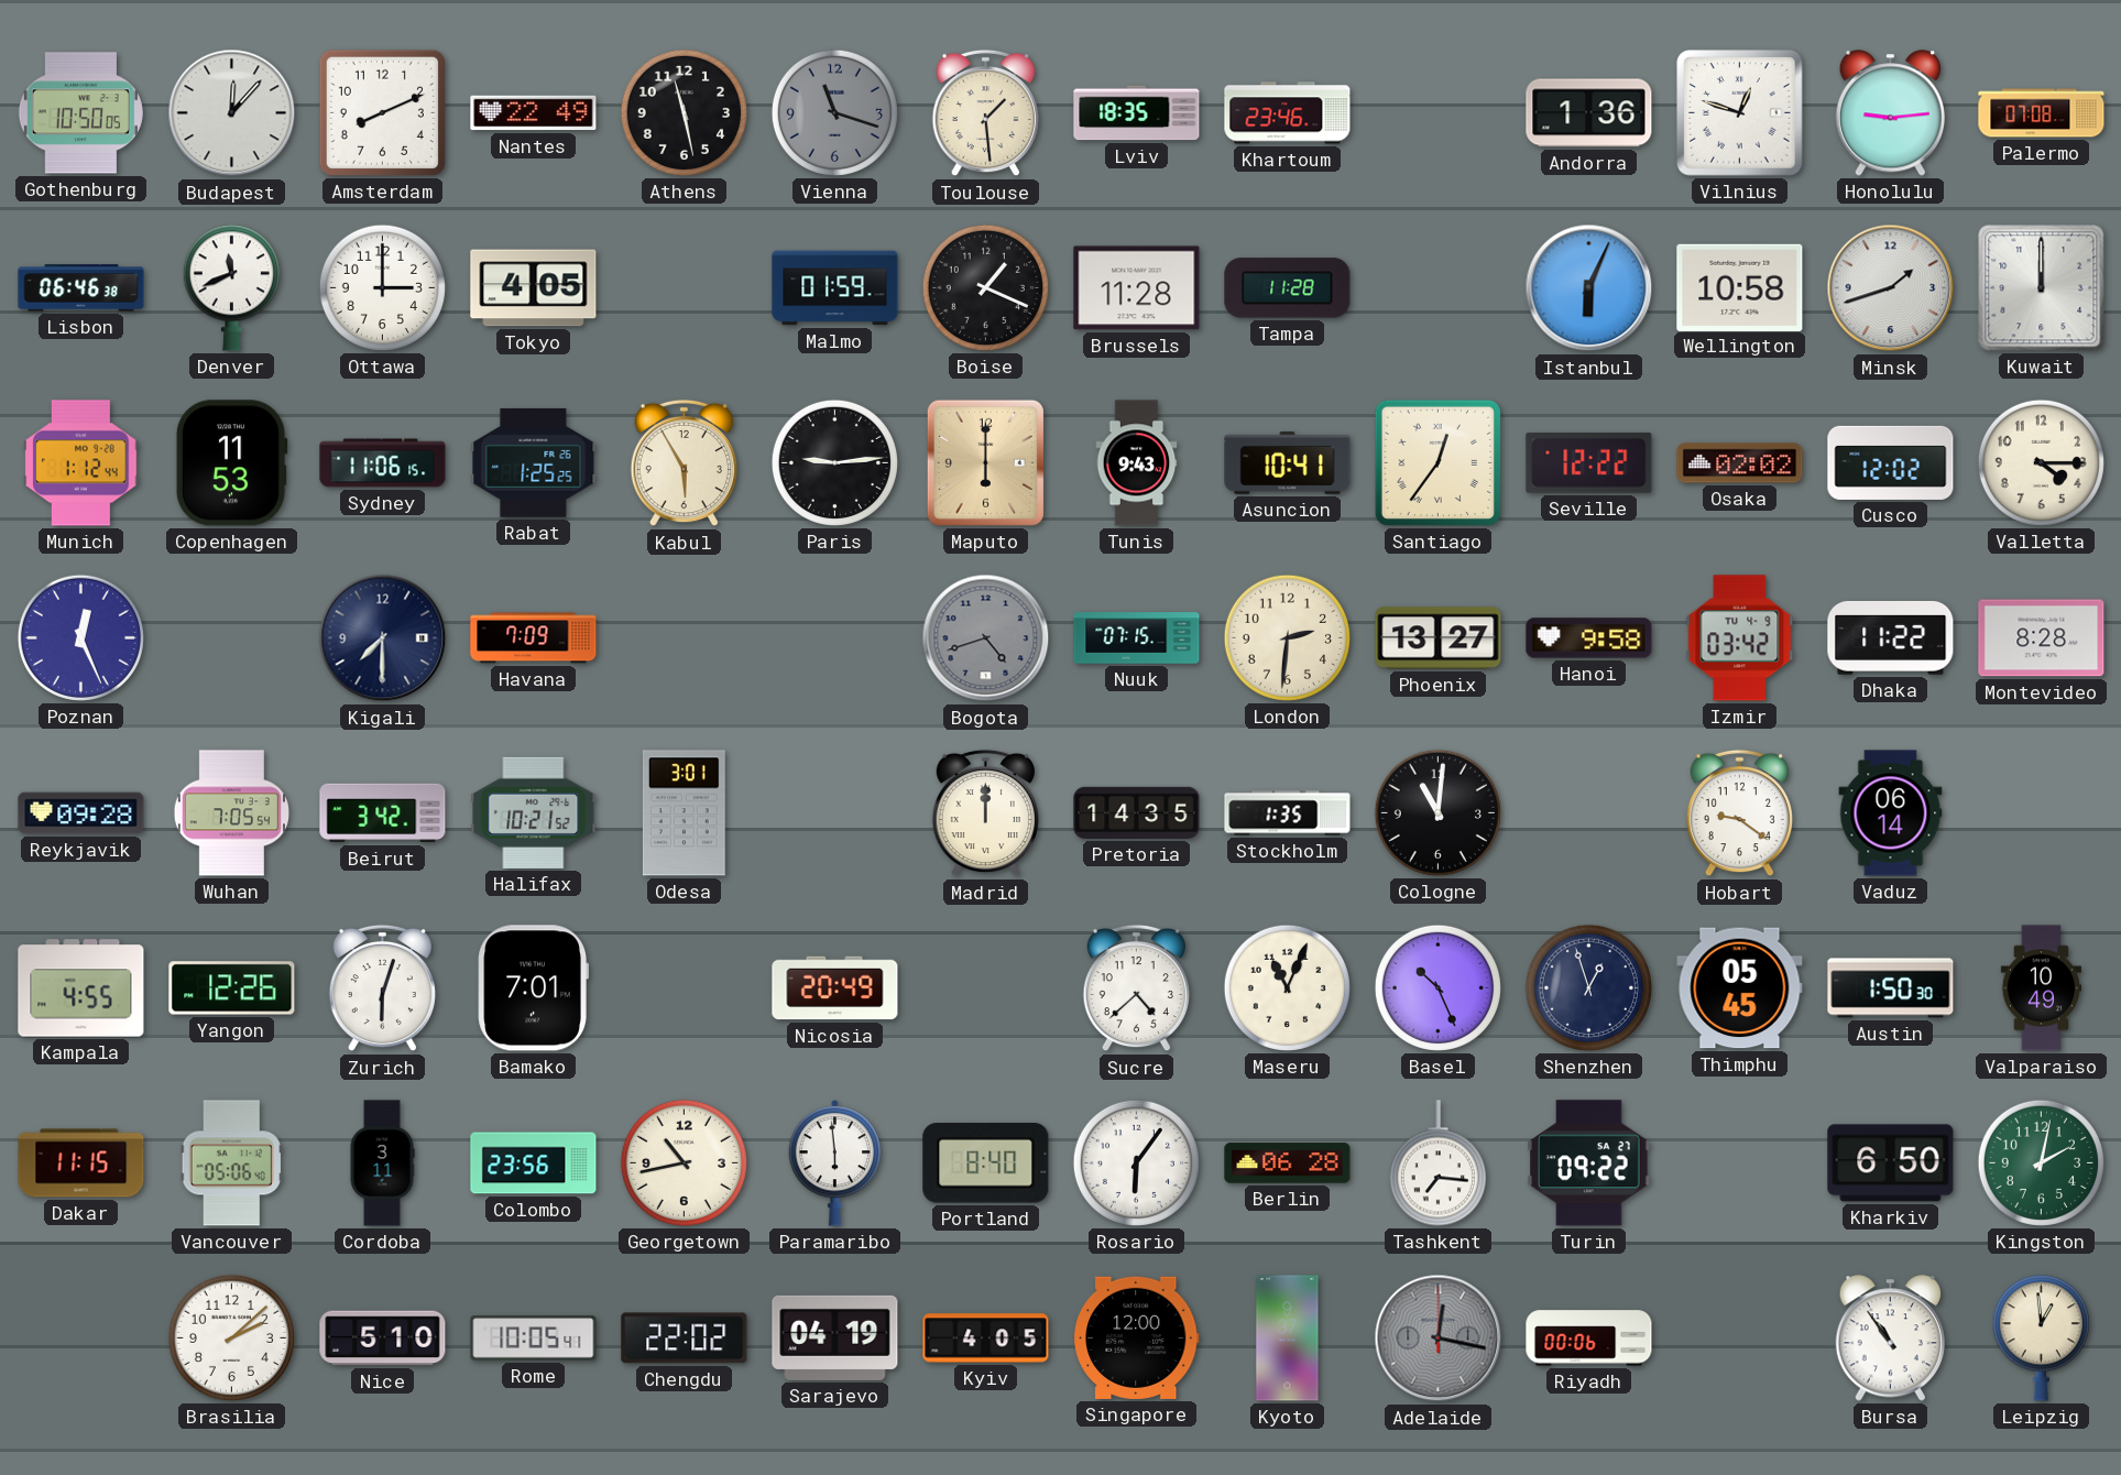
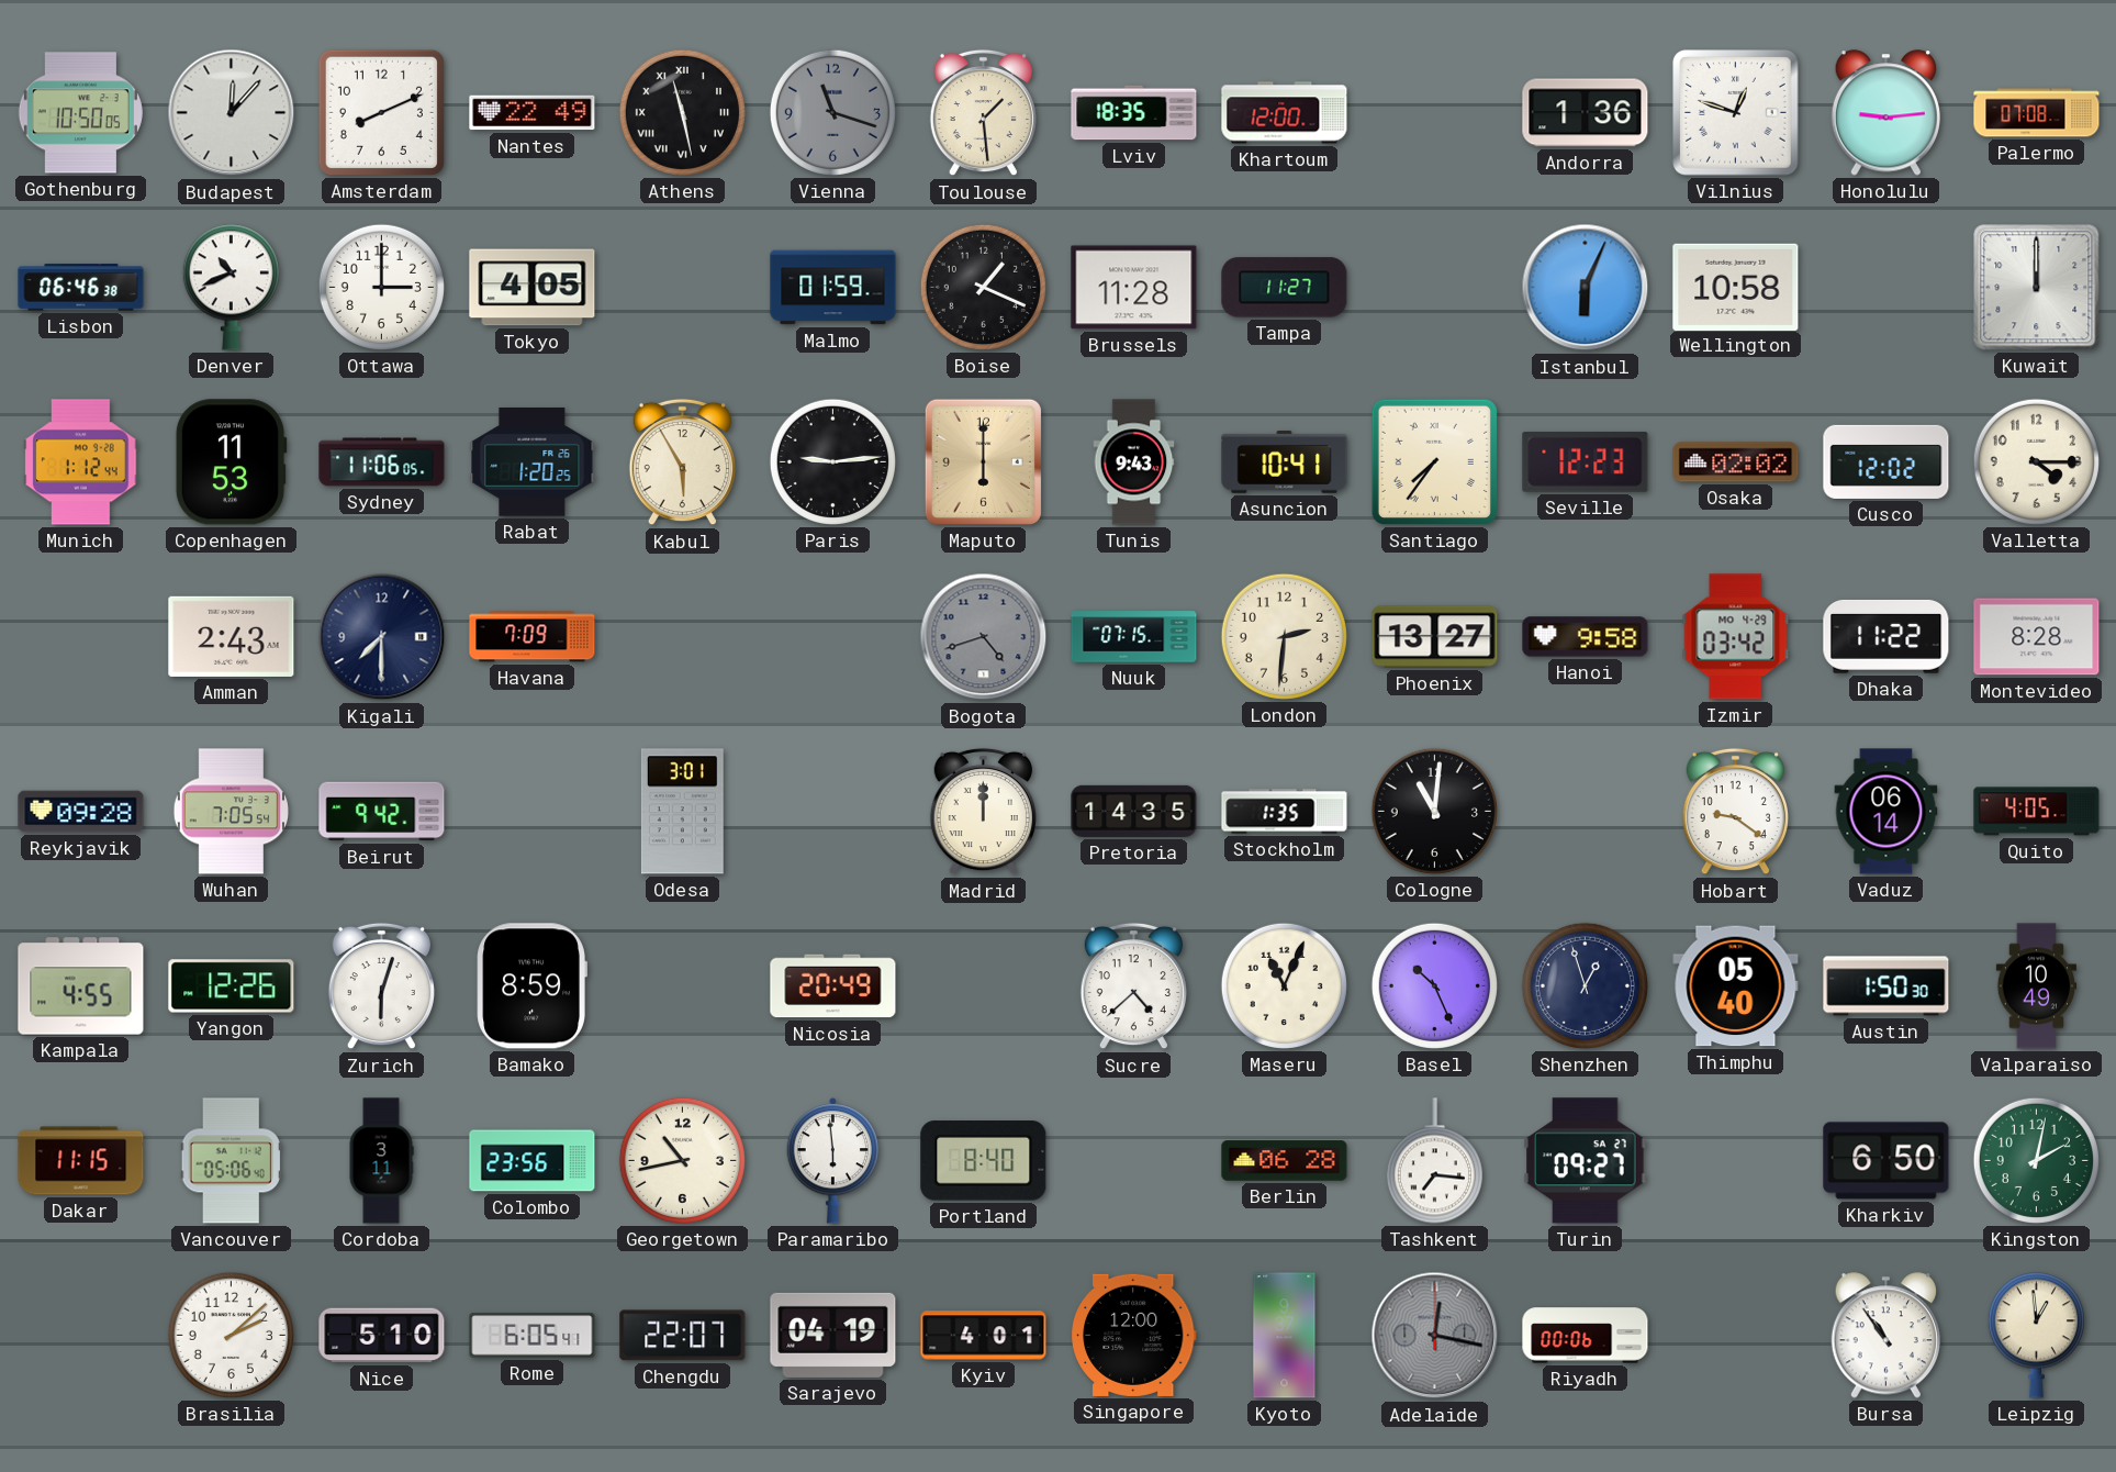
Athens numerals: Arabic -> Roman
Khartoum: 23:46 -> 12:00
Denver: 11:41 -> 10:41
Tampa: 11:28 -> 11:27
Minsk: 1:42 -> none
Sydney: 11:06:15 -> 11:06:05
Rabat: 1:25 -> 1:20
Santiago: 12:36 -> 7:36
Seville: 12:22 -> 12:23
Poznan: 12:26 -> none
Amman: none -> 2:43
Izmir date: TU 4-9 -> MO 4-29
Beirut: 3:42 -> 9:42
Halifax: 10:21 -> none
Quito: none -> 4:05
Bamako: 7:01 -> 8:59
Thimphu: 05:45 -> 05:40
Rosario: 6:06 -> none
Turin: 09:22 -> 09:27
Rome: 10:05 -> 6:05
Chengdu: 22:02 -> 22:07
Kyiv: 4:05 -> 4:01
